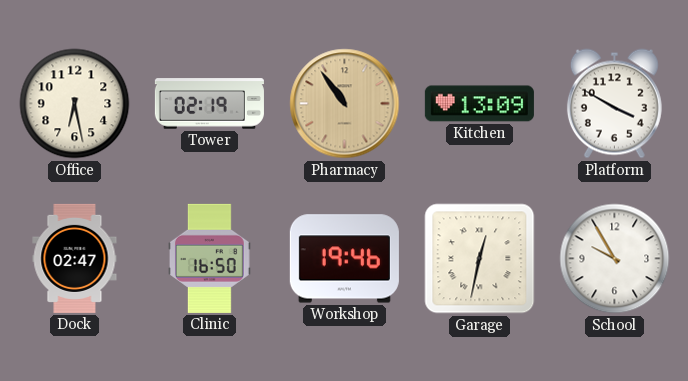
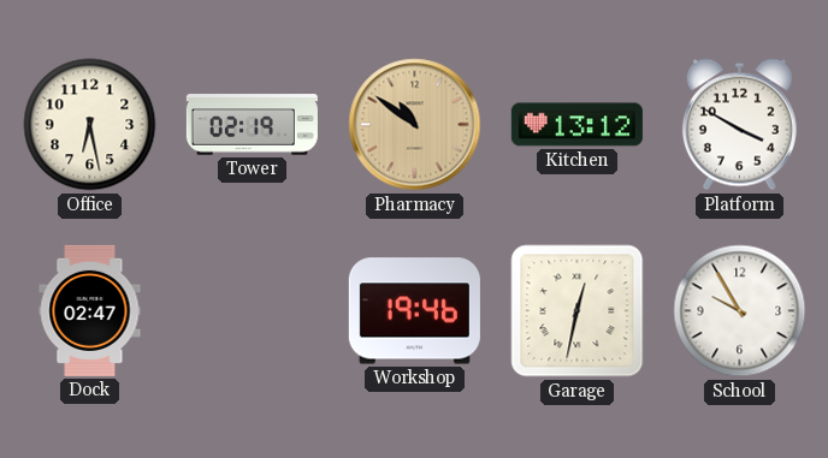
Pharmacy: 10:54 -> 10:51
Kitchen: 13:09 -> 13:12
Clinic: 16:50 -> none
